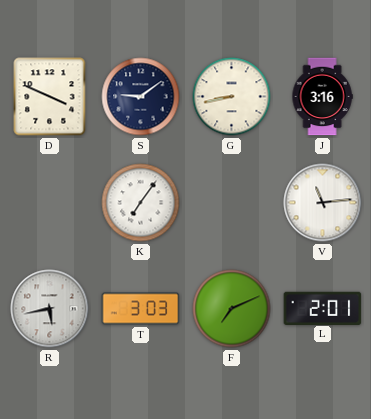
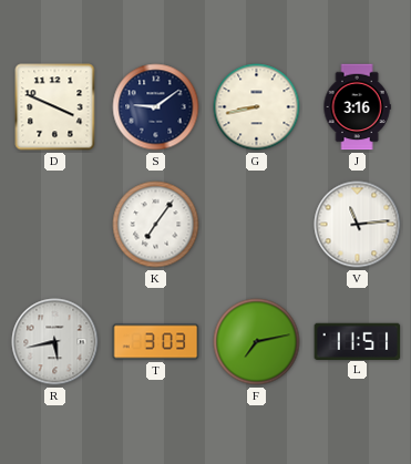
F: 7:11 -> 7:13
L: 2:01 -> 11:51
